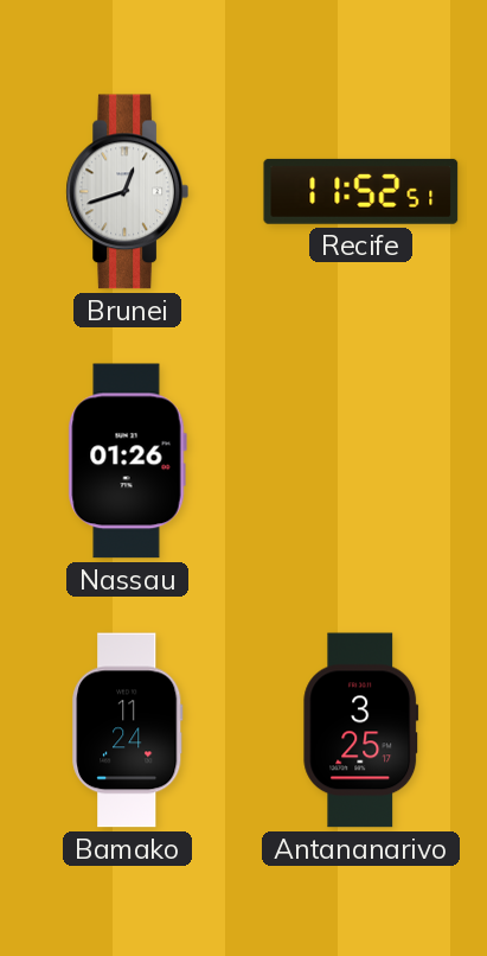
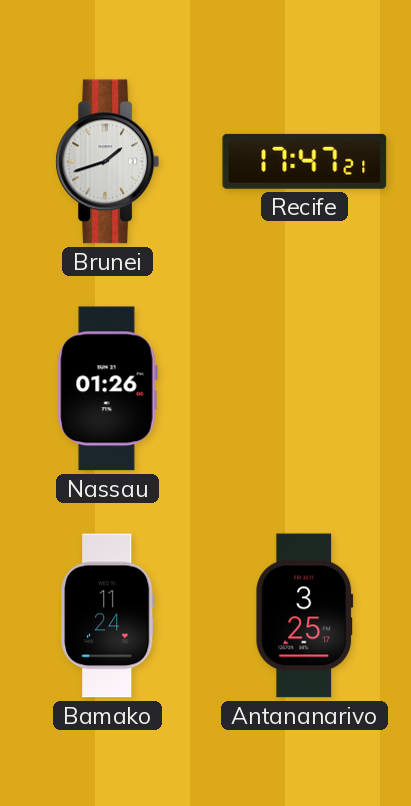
Brunei: 12:42 -> 1:42
Recife: 11:52 -> 17:47
